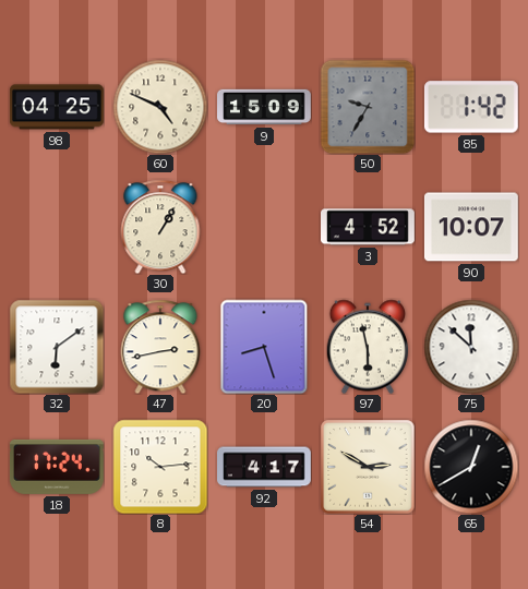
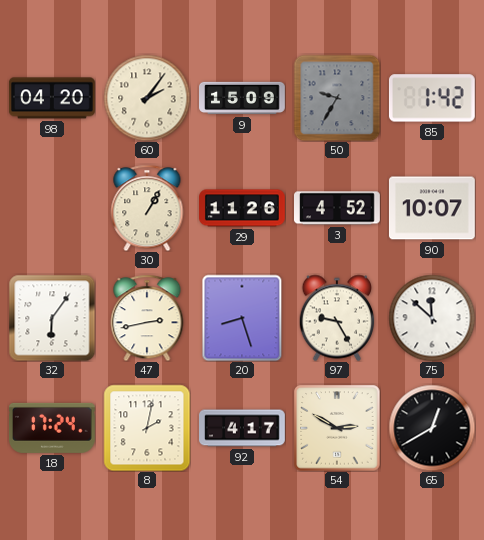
98: 04:25 -> 04:20
60: 4:49 -> 2:06
29: none -> 11:26
32: 6:09 -> 6:06
97: 5:58 -> 9:25
8: 10:14 -> 2:02
